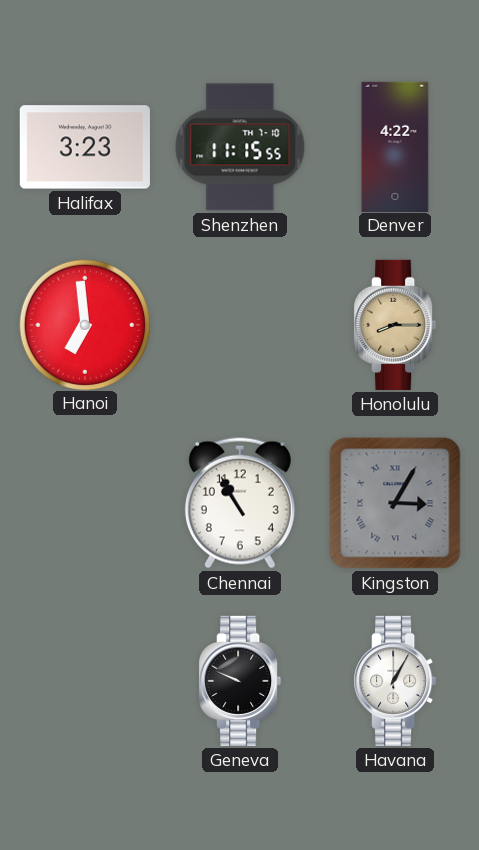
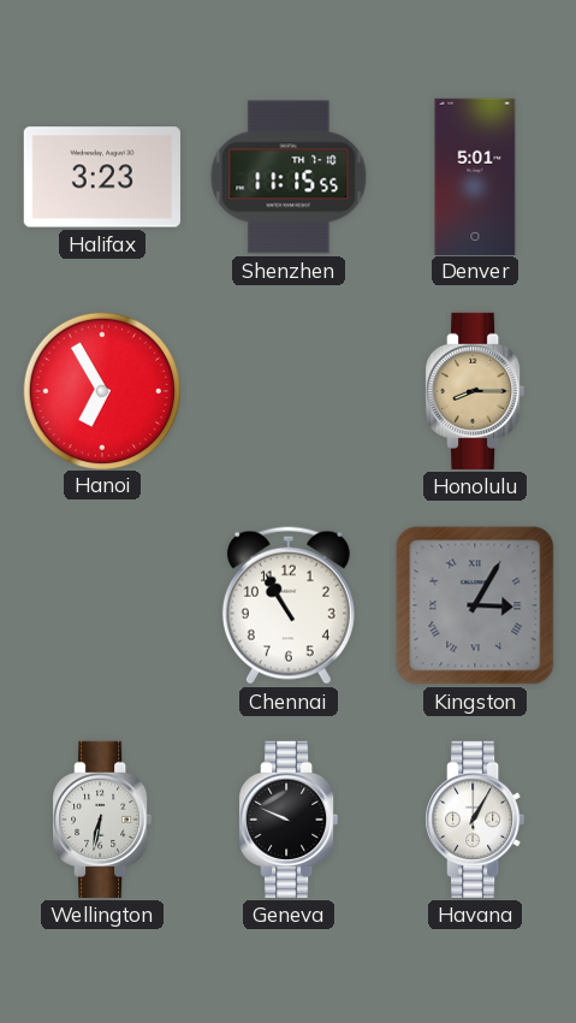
Denver: 4:22 -> 5:01
Hanoi: 6:59 -> 6:55
Wellington: none -> 6:32
